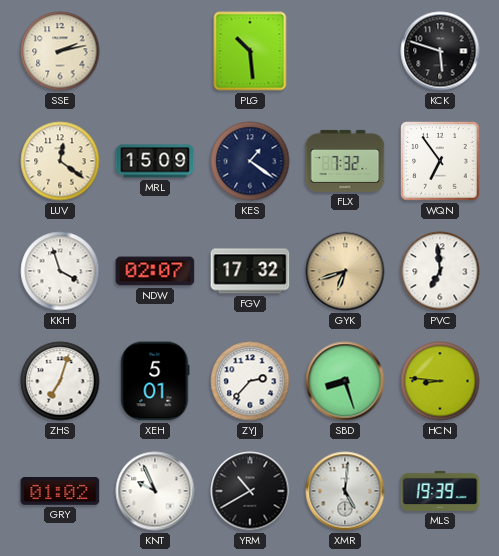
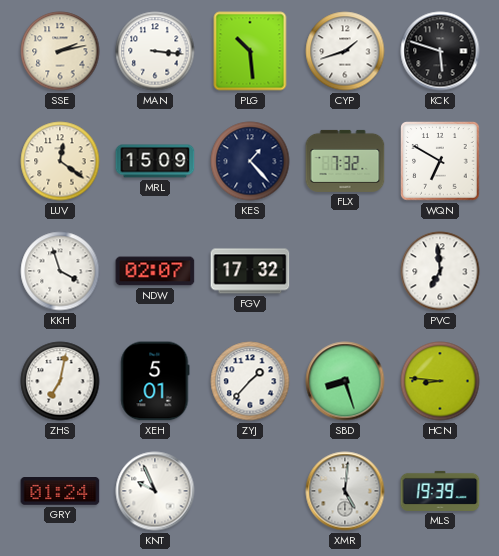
MAN: none -> 3:16
CYP: none -> 1:42
KES: 1:21 -> 1:23
WQN: 6:54 -> 6:50
GYK: 6:42 -> none
ZHS: 7:03 -> 7:02
ZYJ: 2:37 -> 1:37
GRY: 01:02 -> 01:24
YRM: 10:40 -> none
